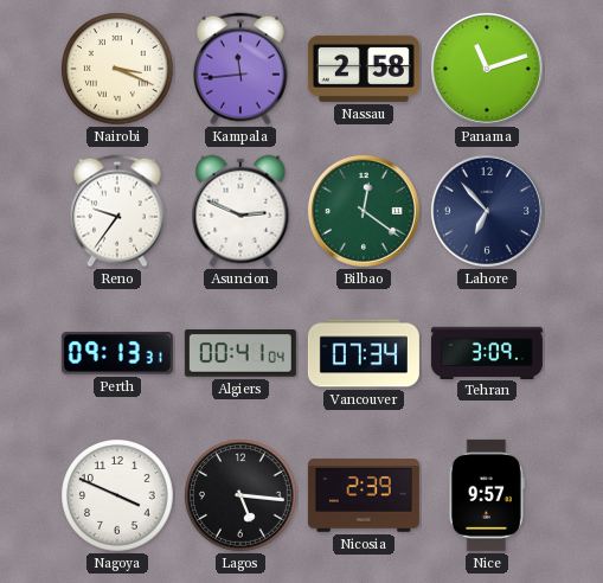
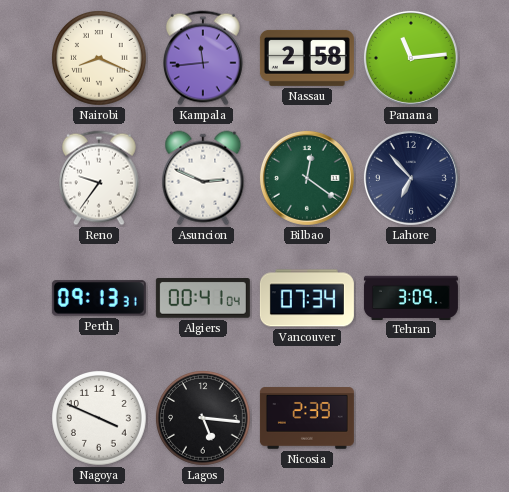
Nairobi: 3:19 -> 8:19
Panama: 11:12 -> 11:14
Nice: 9:57 -> none
